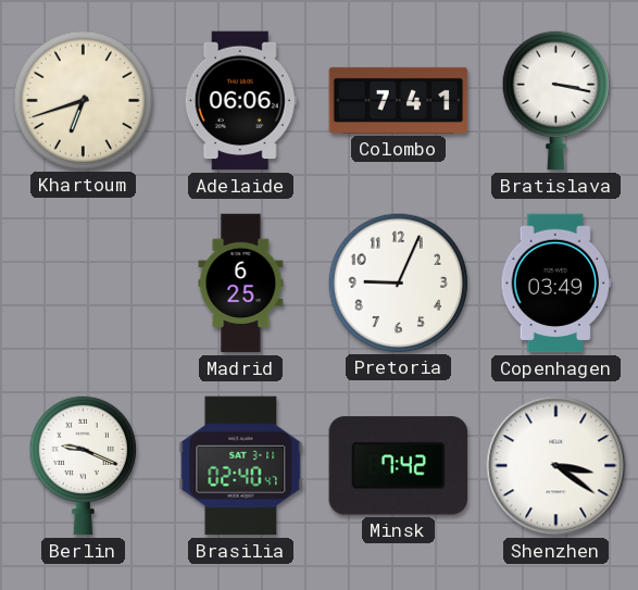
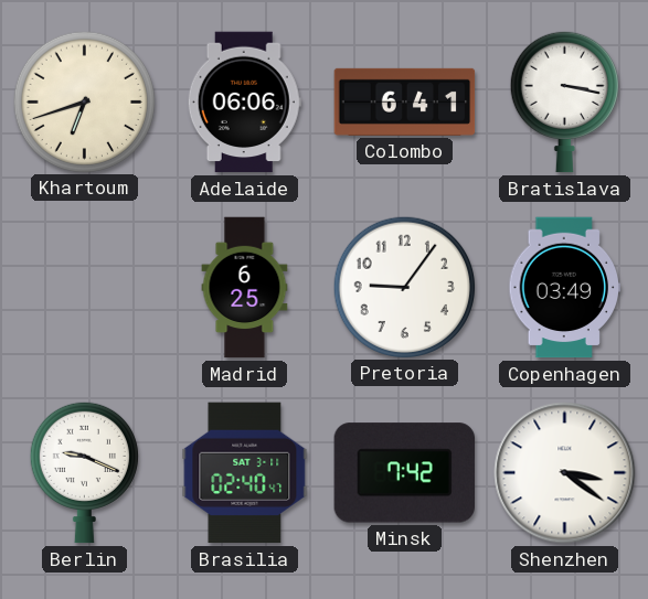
Colombo: 7:41 -> 6:41
Pretoria: 9:04 -> 9:06
